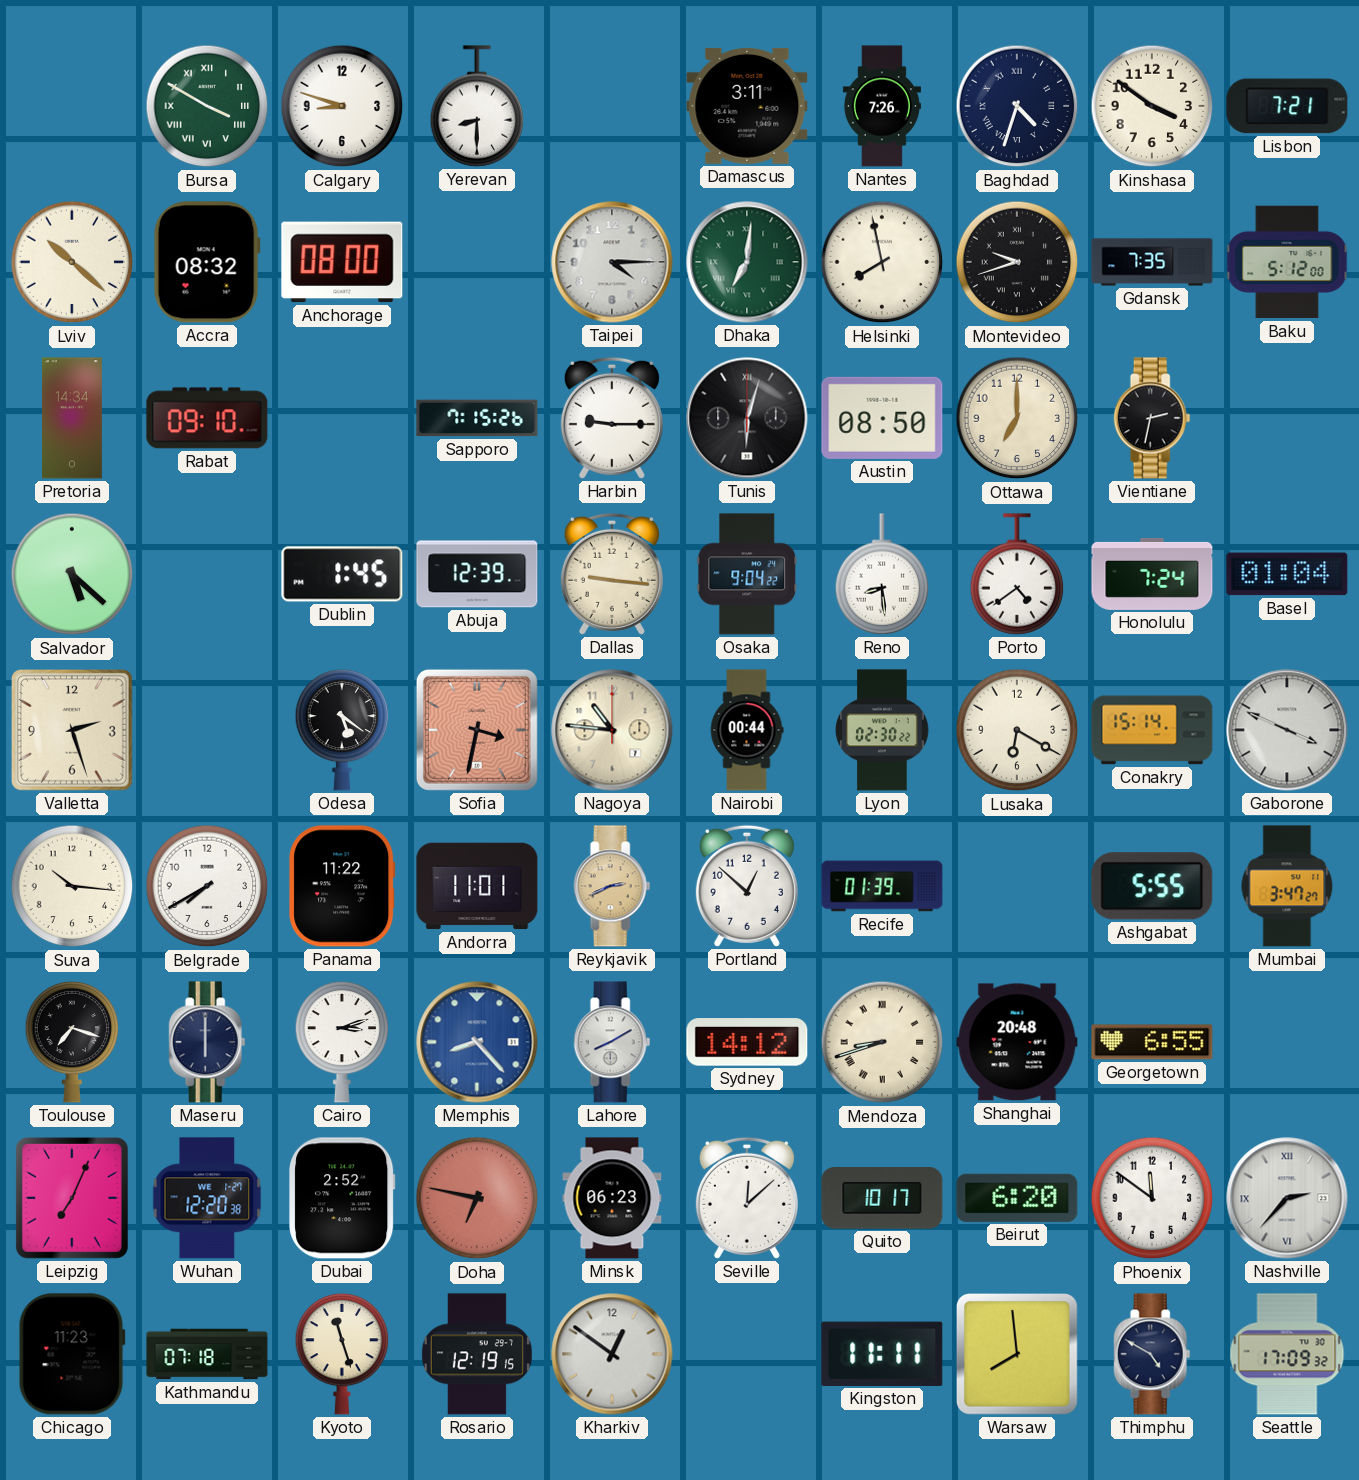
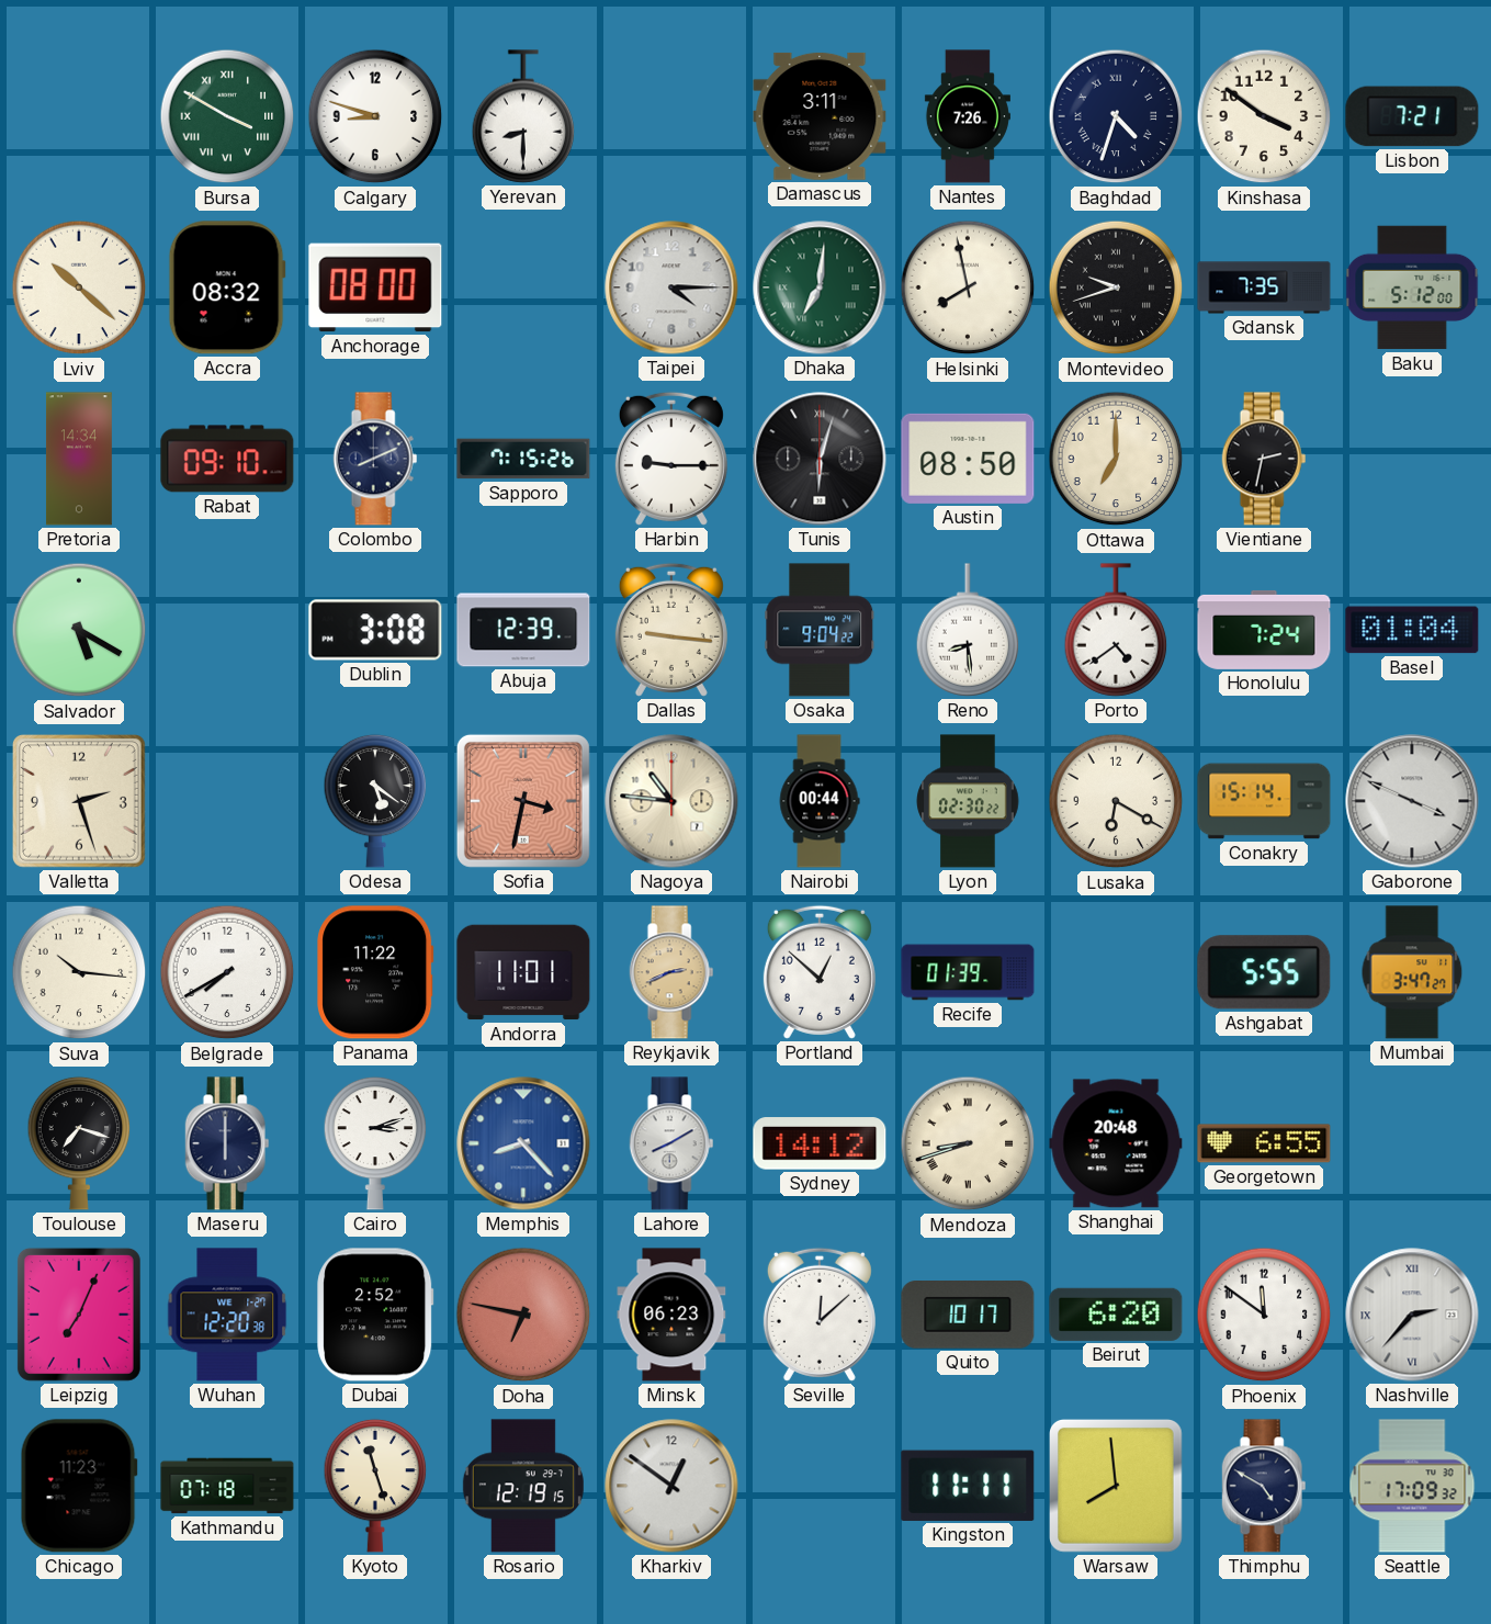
Colombo: none -> 8:11
Salvador: 5:22 -> 5:20
Dublin: 1:45 -> 3:08
